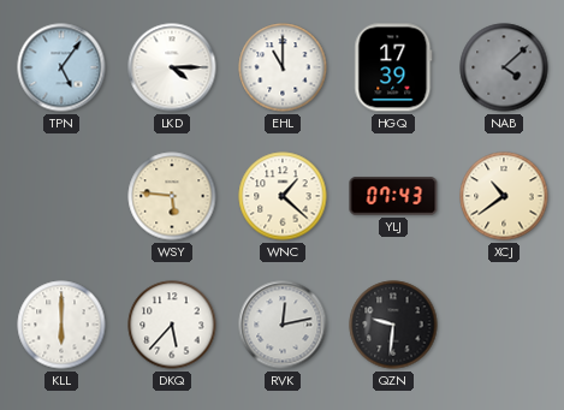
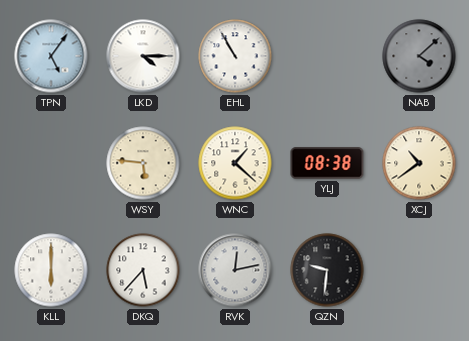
EHL: 11:00 -> 10:55
HGQ: 17:39 -> none
YLJ: 07:43 -> 08:38
